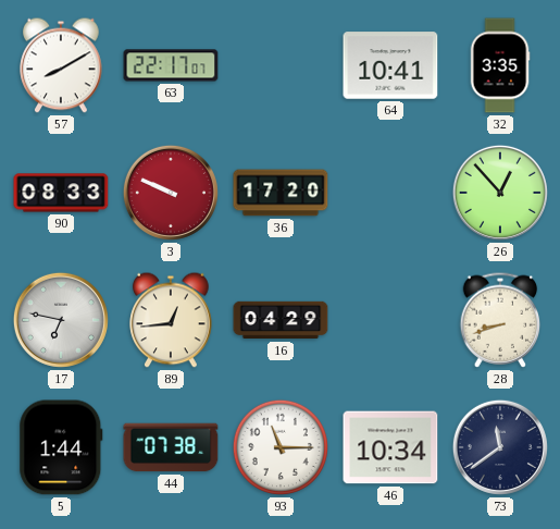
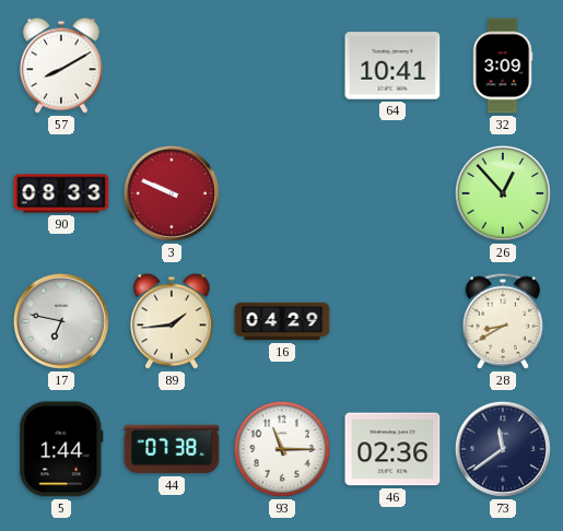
63: 22:17 -> none
32: 3:35 -> 3:09
36: 17:20 -> none
89: 12:44 -> 1:44
28: 8:42 -> 8:40
46: 10:34 -> 02:36
